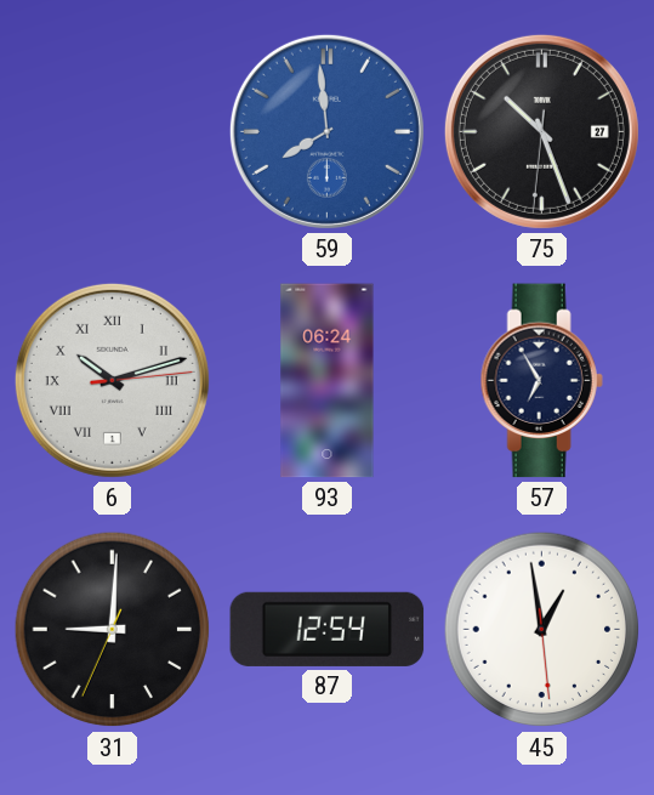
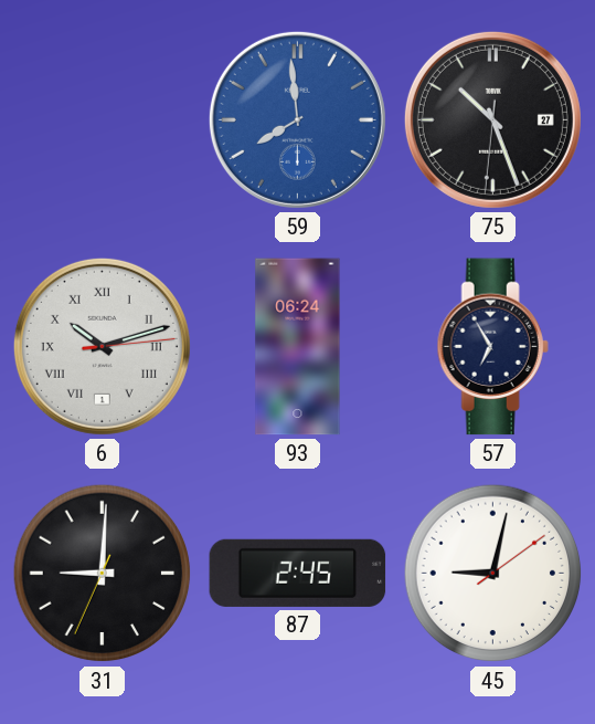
87: 12:54 -> 2:45
45: 12:58 -> 9:02
